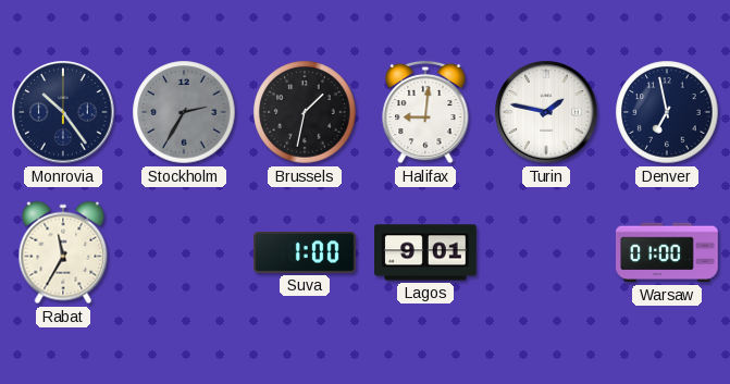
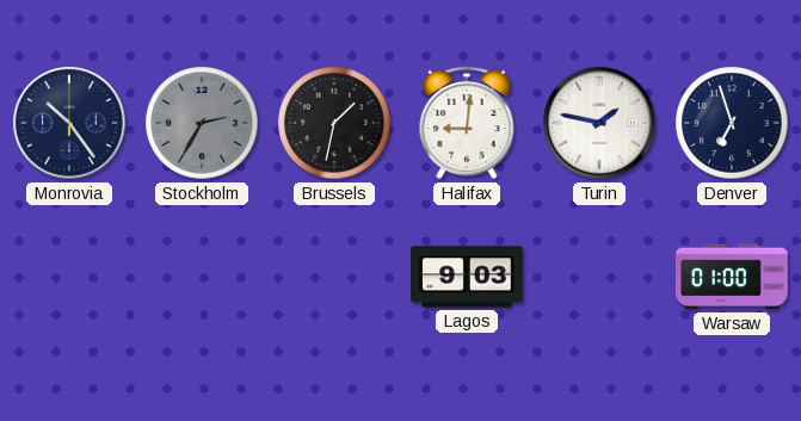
Denver: 6:58 -> 6:57
Rabat: 11:35 -> none
Suva: 1:00 -> none
Lagos: 9:01 -> 9:03
